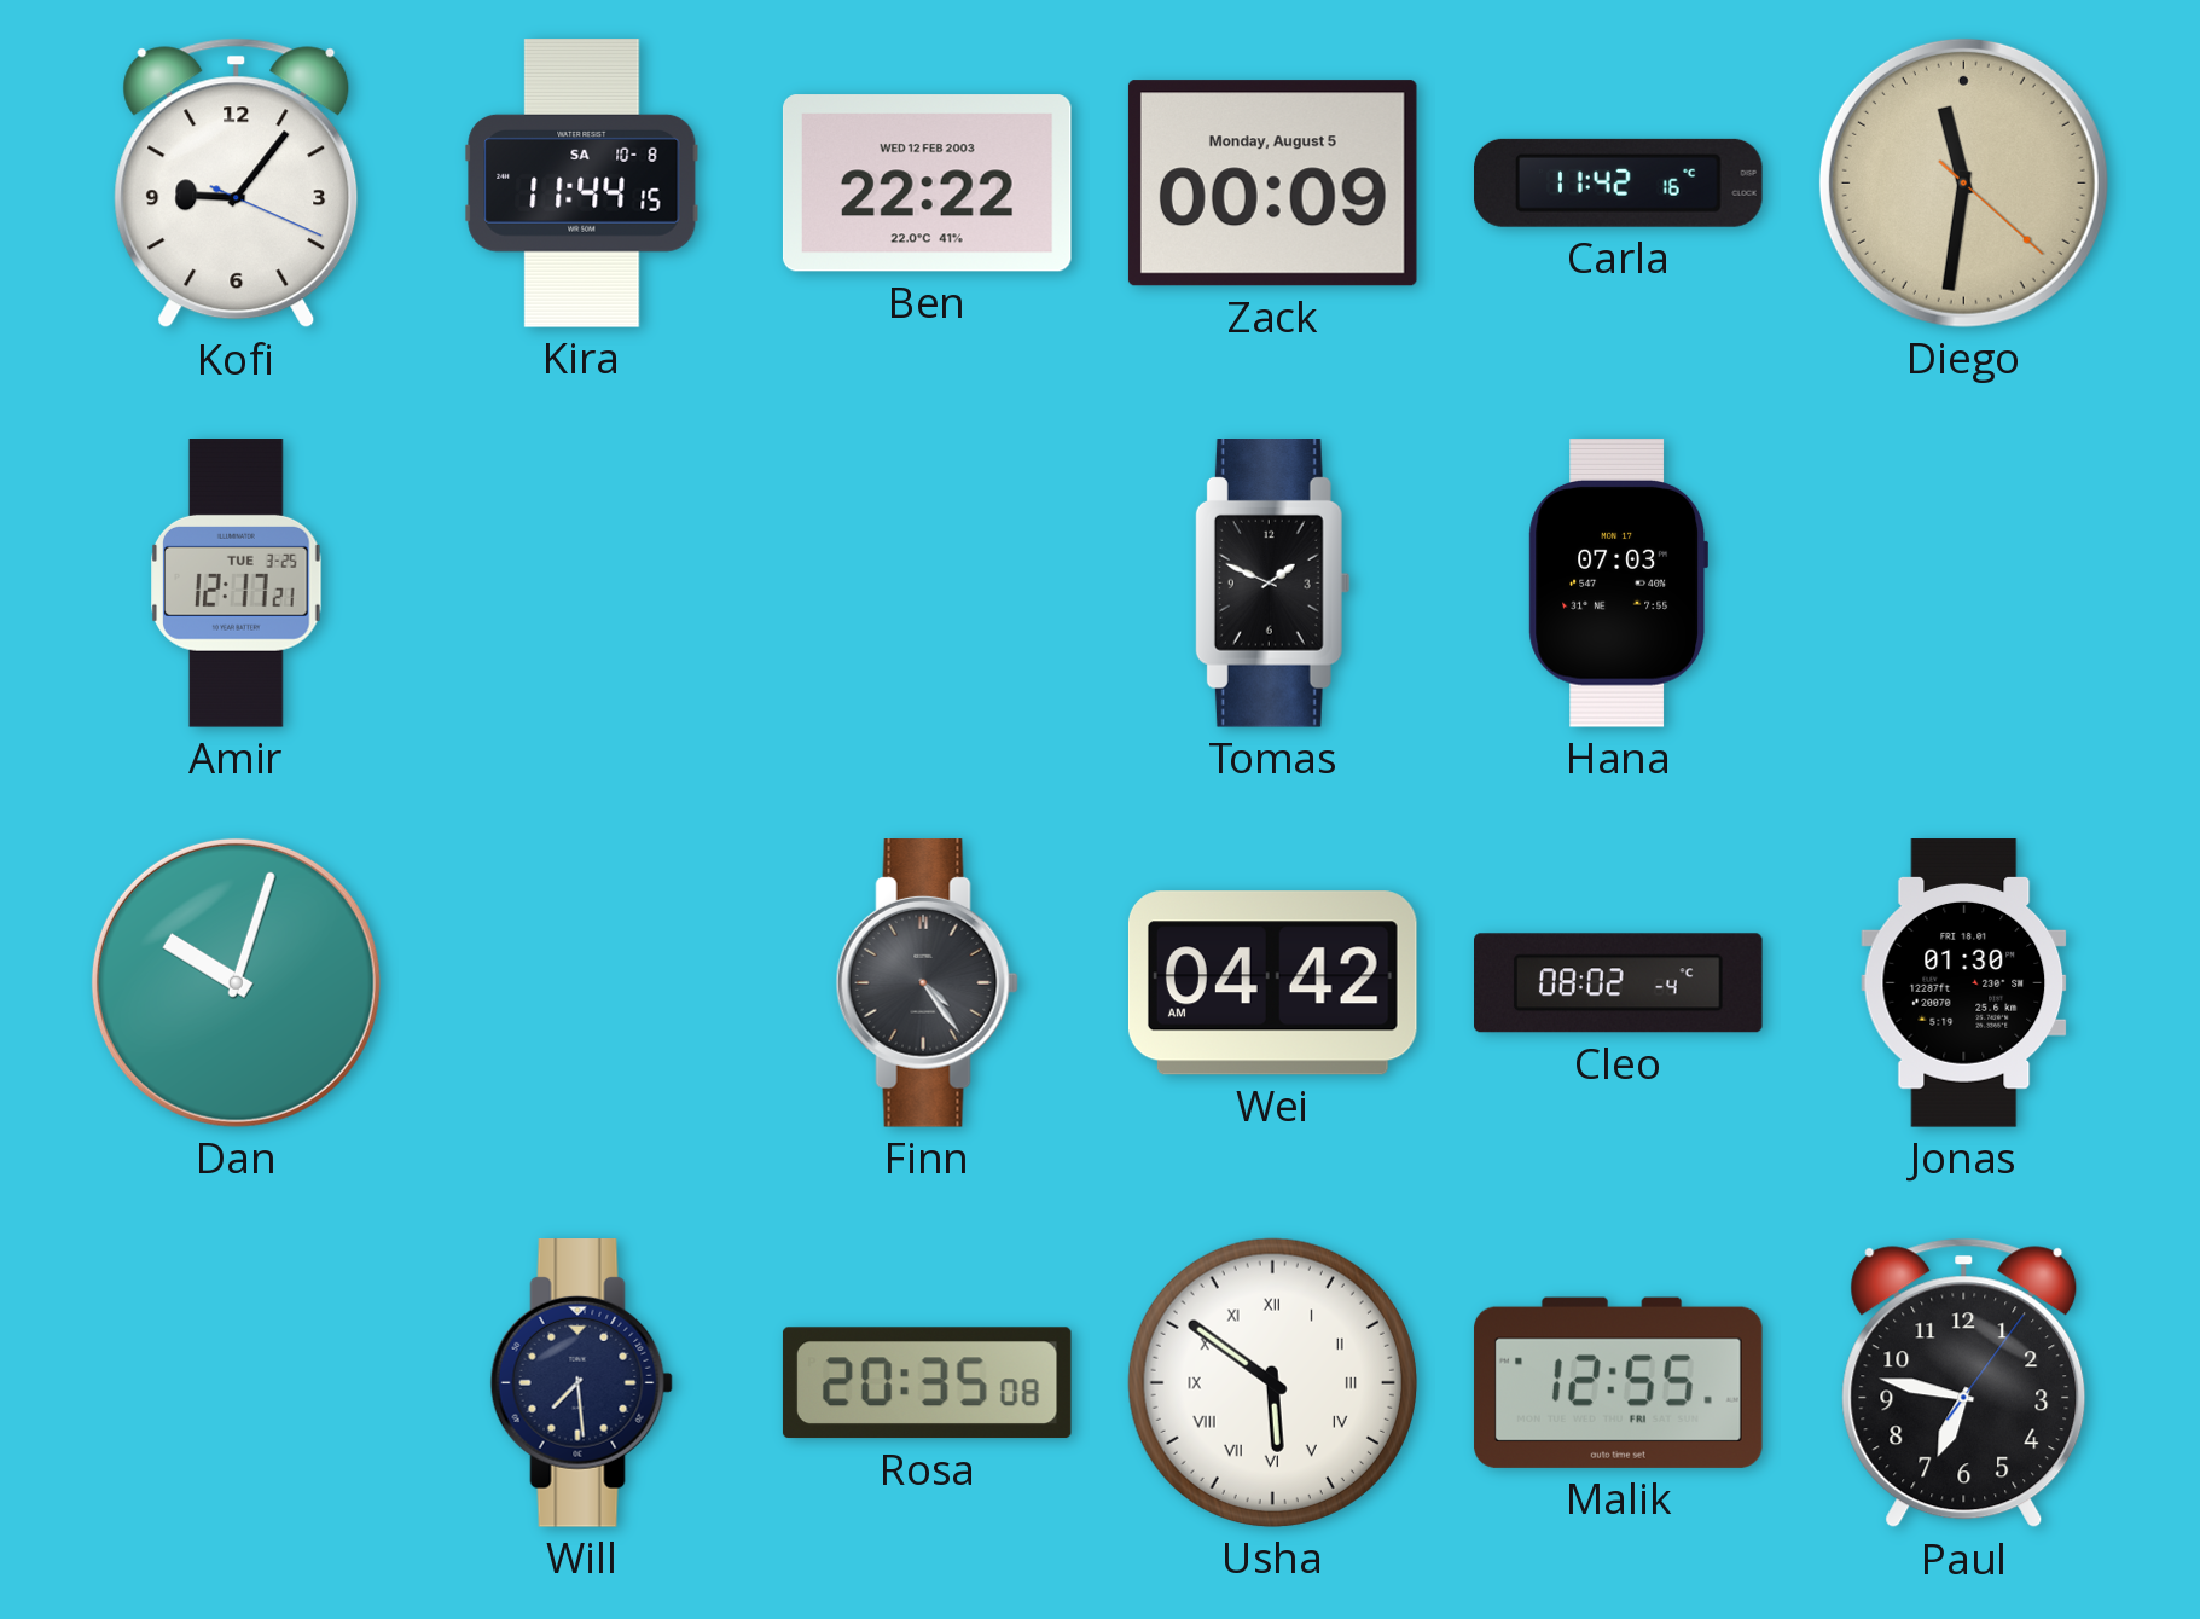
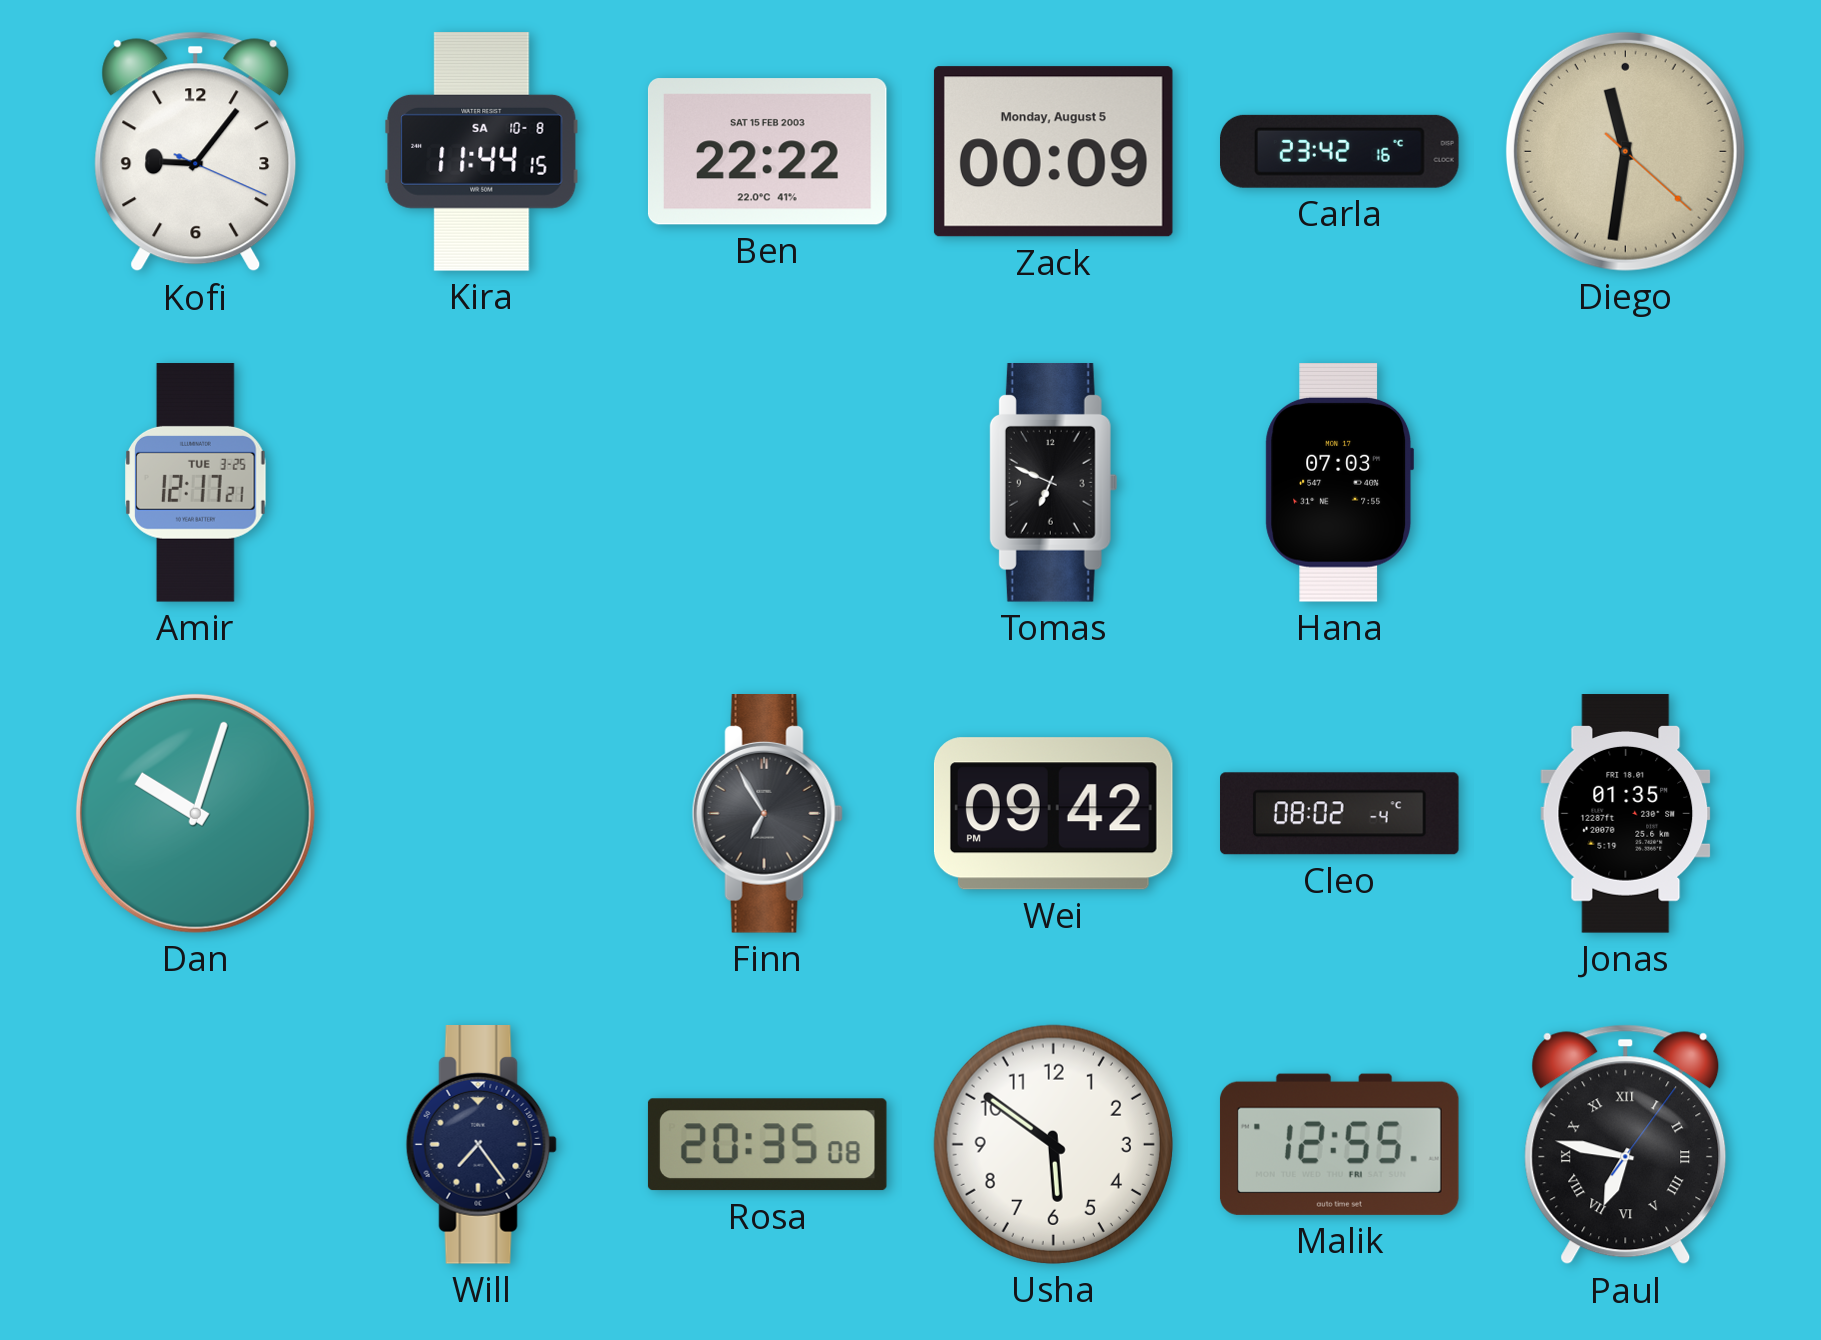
Ben date: WED 12 FEB 2003 -> SAT 15 FEB 2003
Carla: 11:42 -> 23:42
Tomas: 1:49 -> 6:49
Finn: 4:24 -> 6:55
Wei: 04:42 -> 09:42
Jonas: 01:30 -> 01:35
Will: 7:29 -> 7:24
Usha numerals: Roman -> Arabic
Paul numerals: Arabic -> Roman
